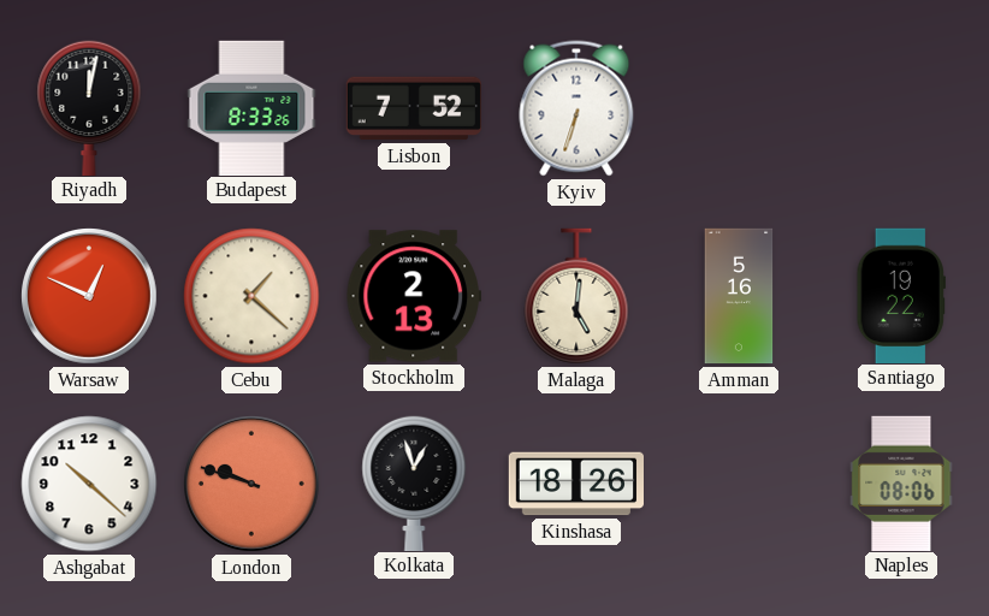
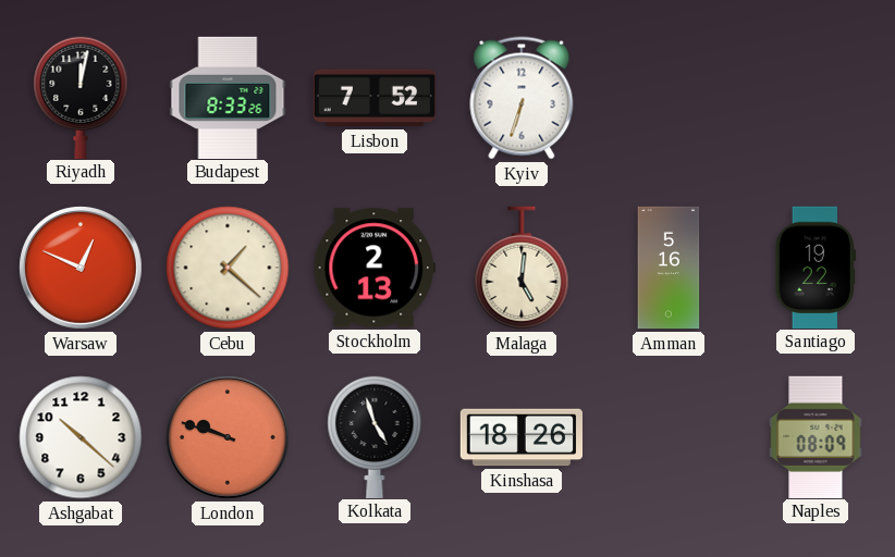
Kolkata: 12:57 -> 4:57
Naples: 08:06 -> 08:09
